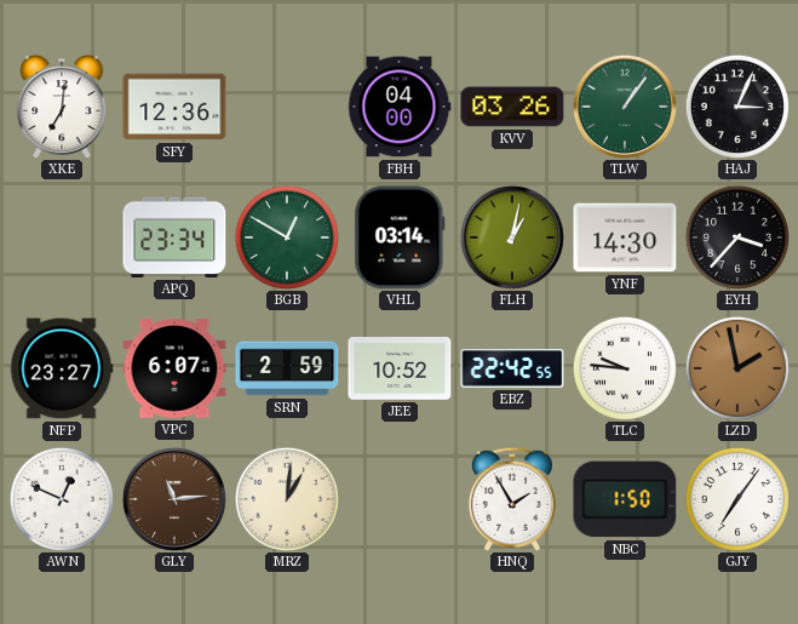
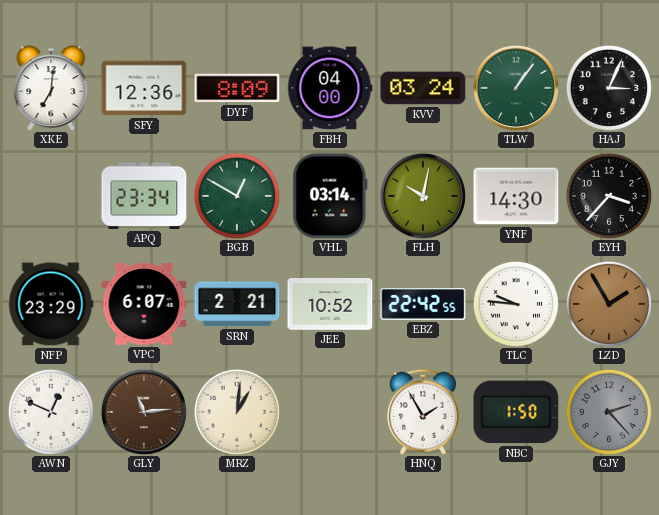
DYF: none -> 8:09
KVV: 03:26 -> 03:24
FLH: 1:02 -> 10:02
NFP: 23:27 -> 23:29
SRN: 2:59 -> 2:21
LZD: 1:58 -> 1:55
GJY: 7:06 -> 2:23
GJY dial: white -> grey
